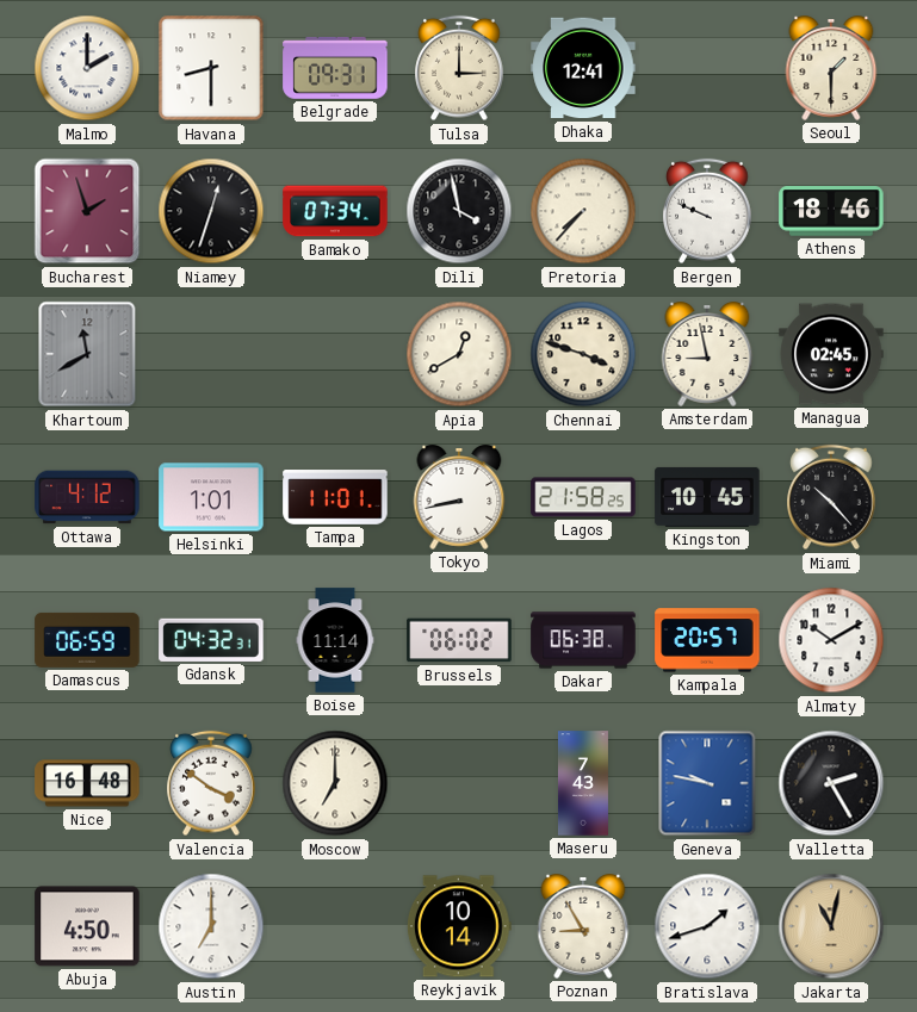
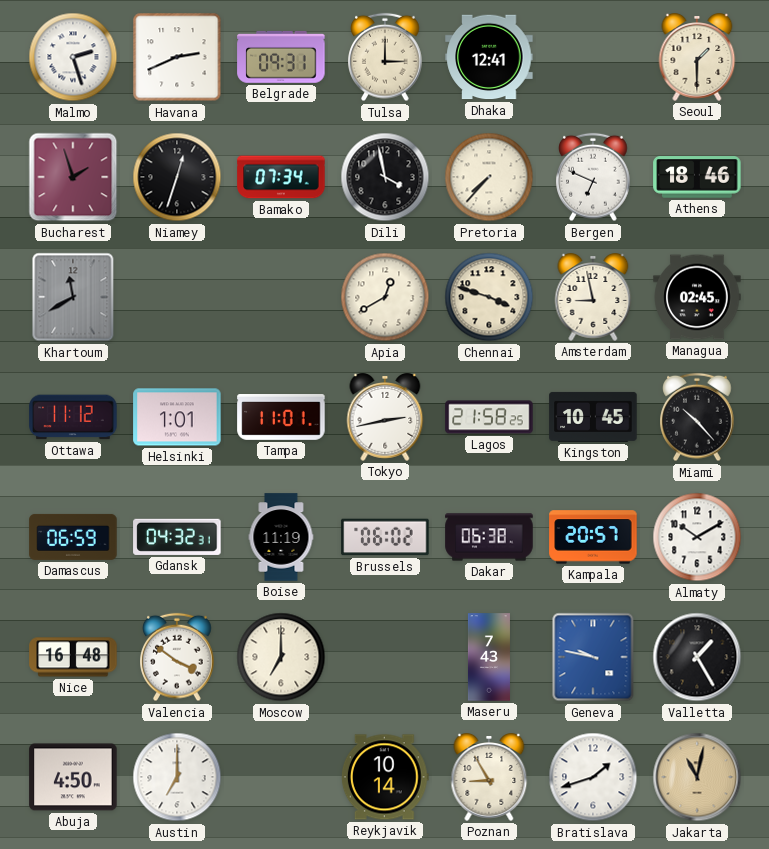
Malmo: 2:00 -> 2:27
Havana: 8:30 -> 2:41
Bergen: 9:49 -> 6:49
Ottawa: 4:12 -> 11:12
Tokyo: 8:43 -> 2:43
Boise: 11:14 -> 11:19
Valletta: 2:25 -> 1:25
